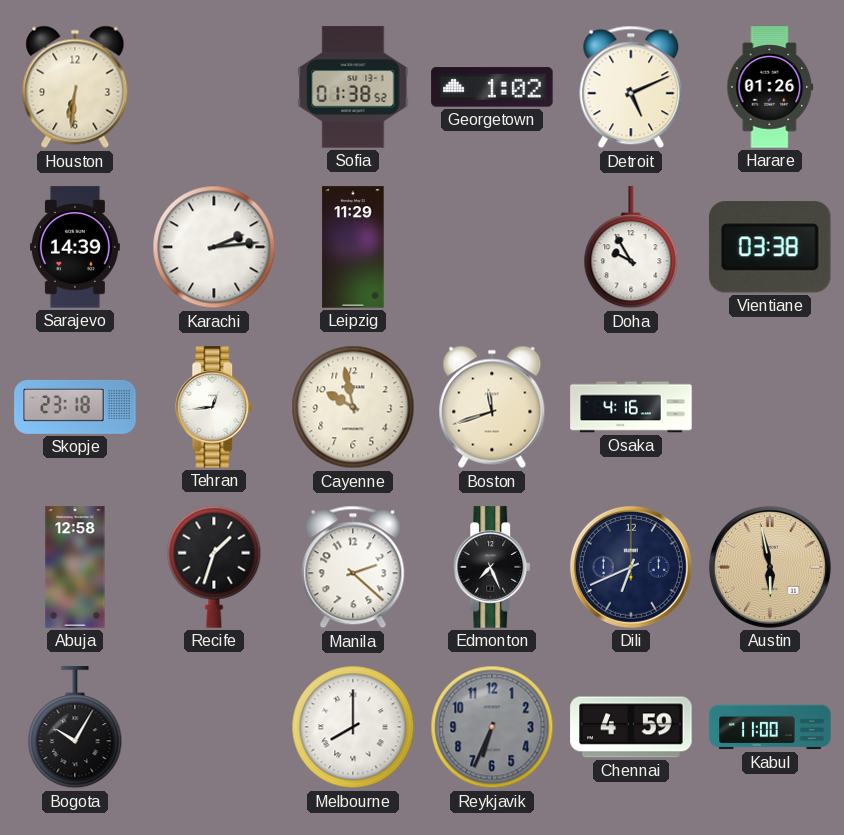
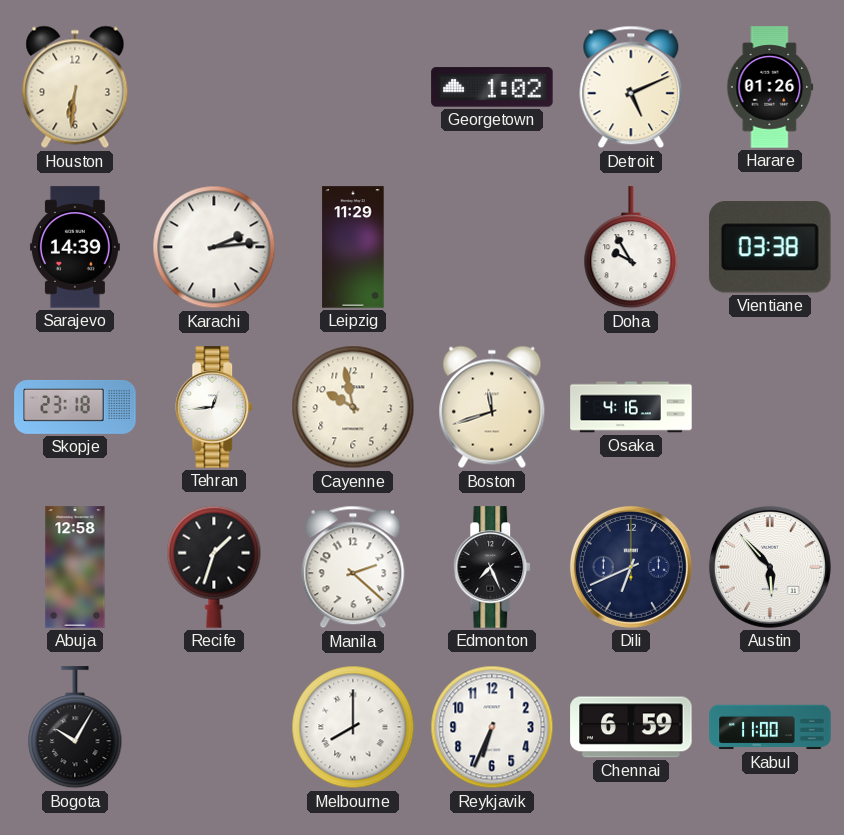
Sofia: 01:38 -> none
Austin: 5:58 -> 5:53
Austin dial: champagne -> white
Reykjavik dial: grey -> white
Chennai: 4:59 -> 6:59
